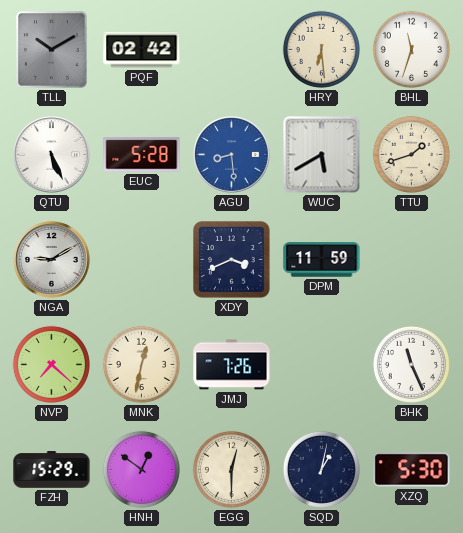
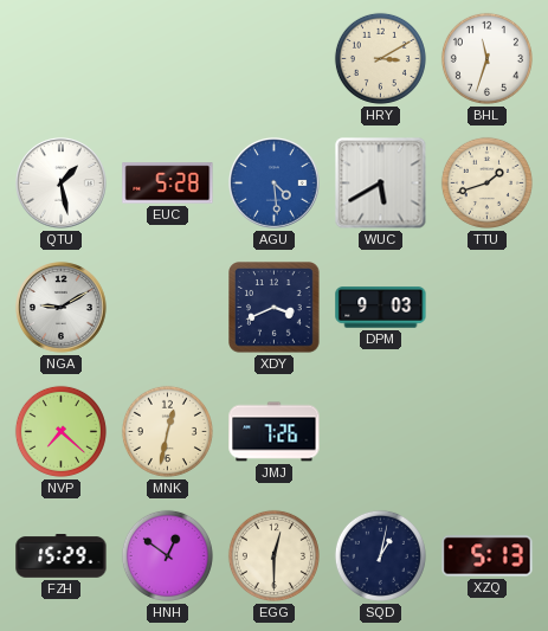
TLL: 10:10 -> none
PQF: 02:42 -> none
HRY: 6:29 -> 3:10
QTU: 5:26 -> 1:28
AGU: 8:29 -> 4:29
DPM: 11:59 -> 9:03
BHK: 11:26 -> none
XZQ: 5:30 -> 5:13
